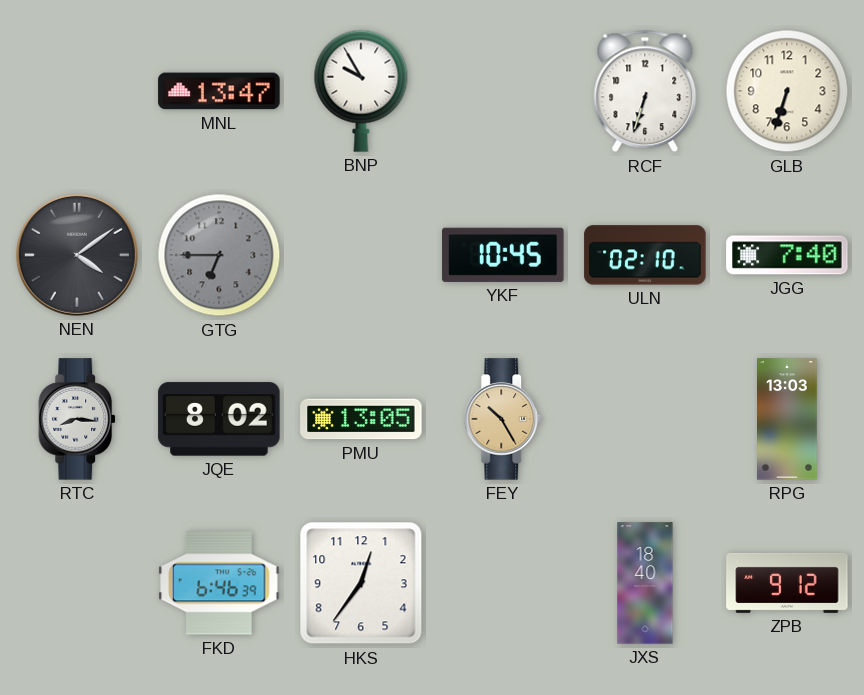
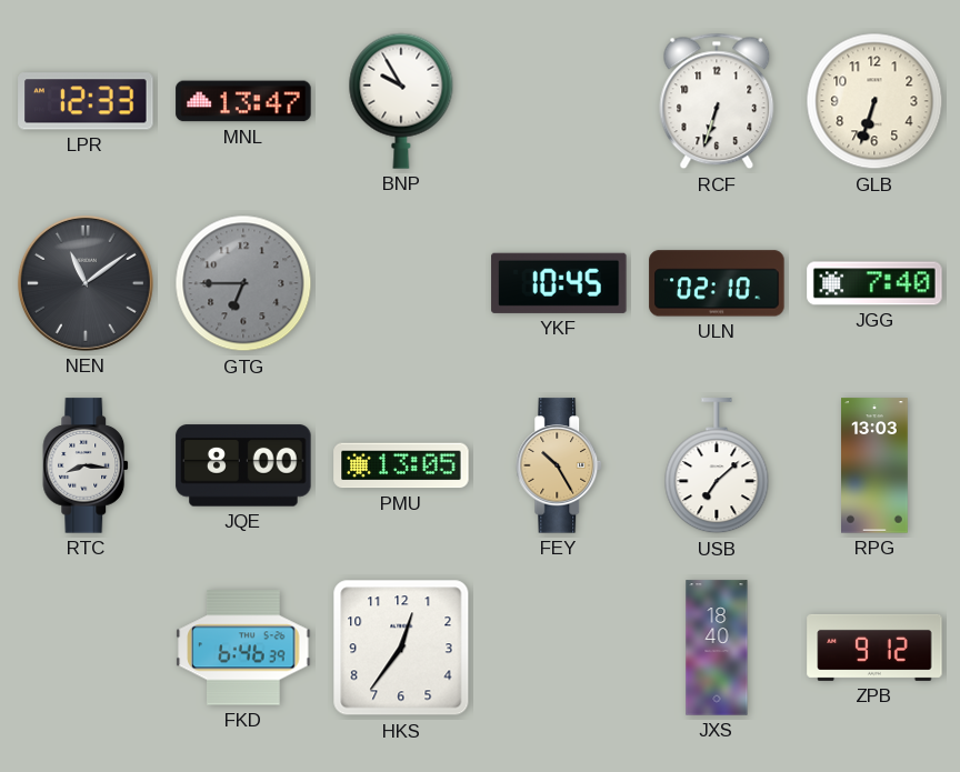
LPR: none -> 12:33
NEN: 4:09 -> 11:09
JQE: 8:02 -> 8:00
USB: none -> 7:08
